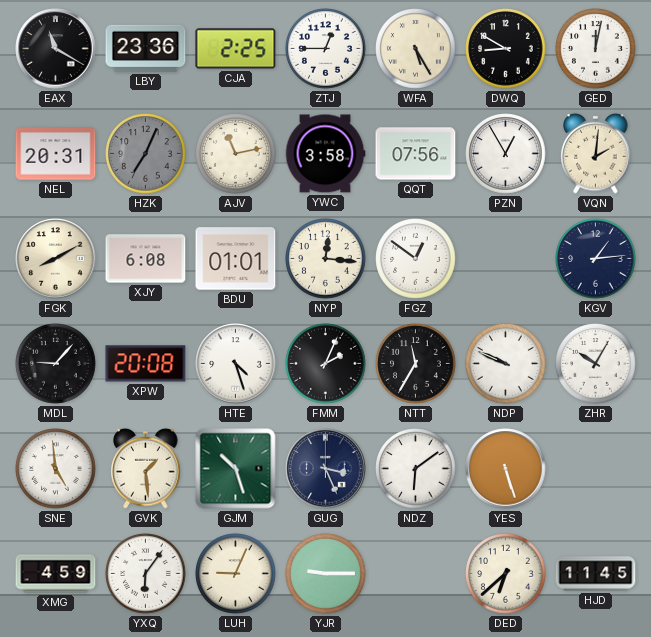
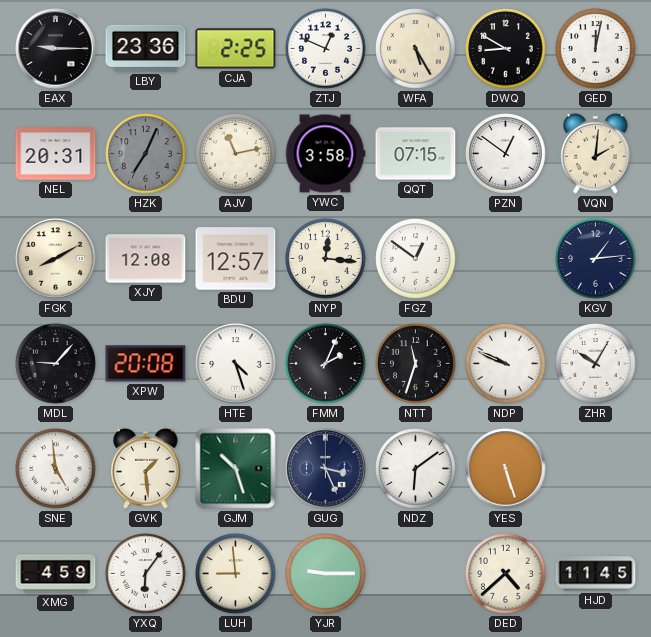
EAX: 11:20 -> 9:15
ZTJ: 12:45 -> 12:49
QQT: 07:56 -> 07:15
PZN: 12:55 -> 12:51
XJY: 6:08 -> 12:08
BDU: 01:01 -> 12:57
NTT: 11:35 -> 11:33
LUH: 9:04 -> 8:59
DED: 6:38 -> 4:38
